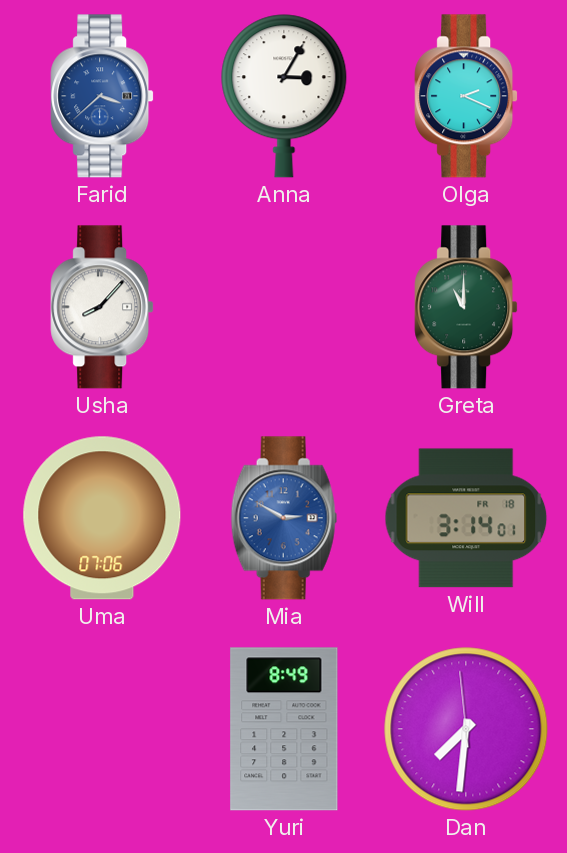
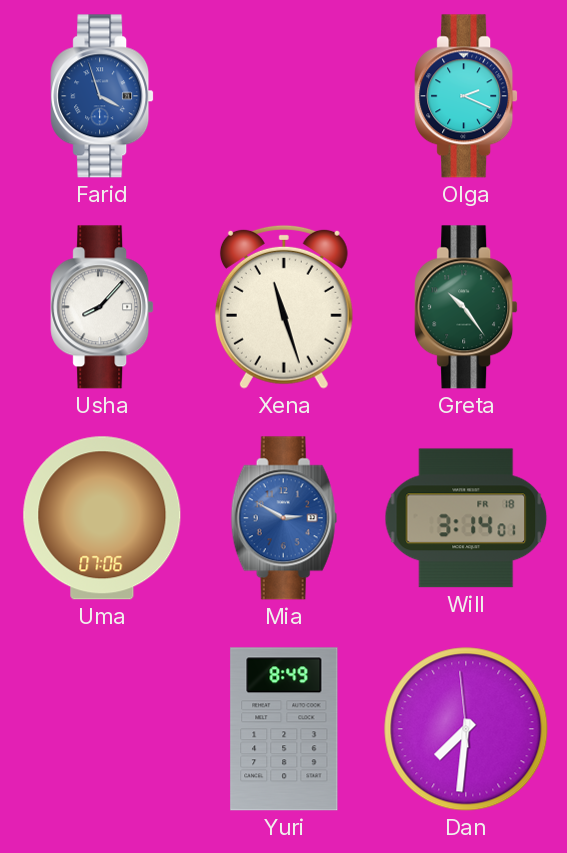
Farid: 3:38 -> 3:57
Anna: 3:05 -> none
Xena: none -> 11:27
Greta: 11:00 -> 10:24
